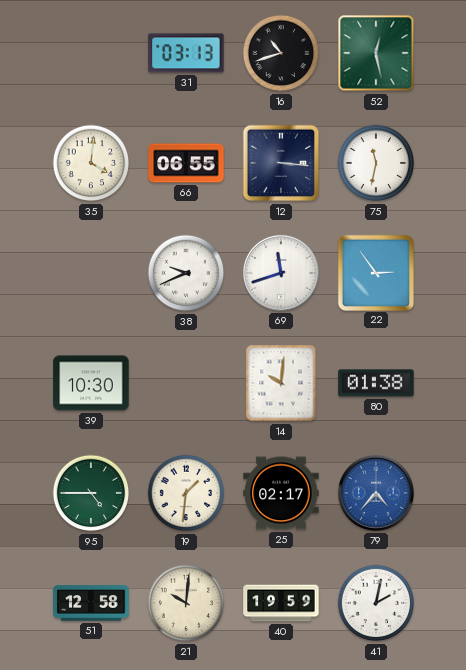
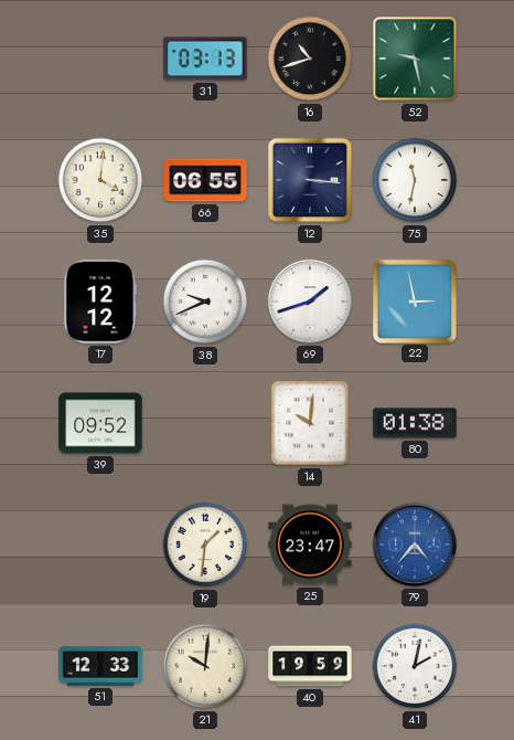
52: 12:28 -> 9:28
17: none -> 12:12
69: 11:42 -> 1:42
22: 2:54 -> 2:58
39: 10:30 -> 09:52
95: 4:45 -> none
25: 02:17 -> 23:47
51: 12:58 -> 12:33
